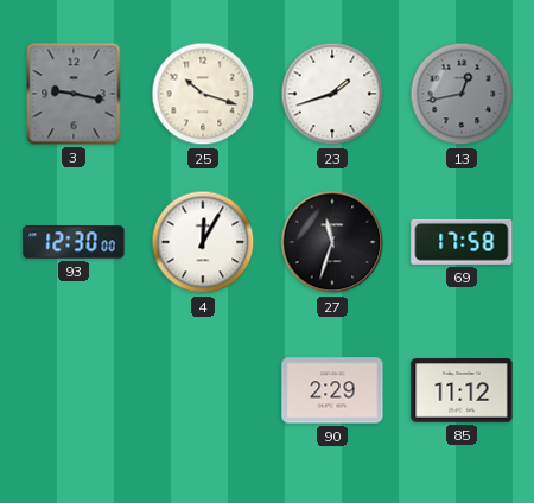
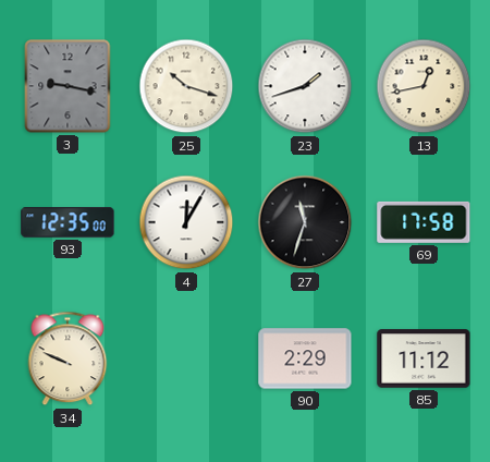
13 dial: grey -> cream
93: 12:30 -> 12:35
34: none -> 9:49
